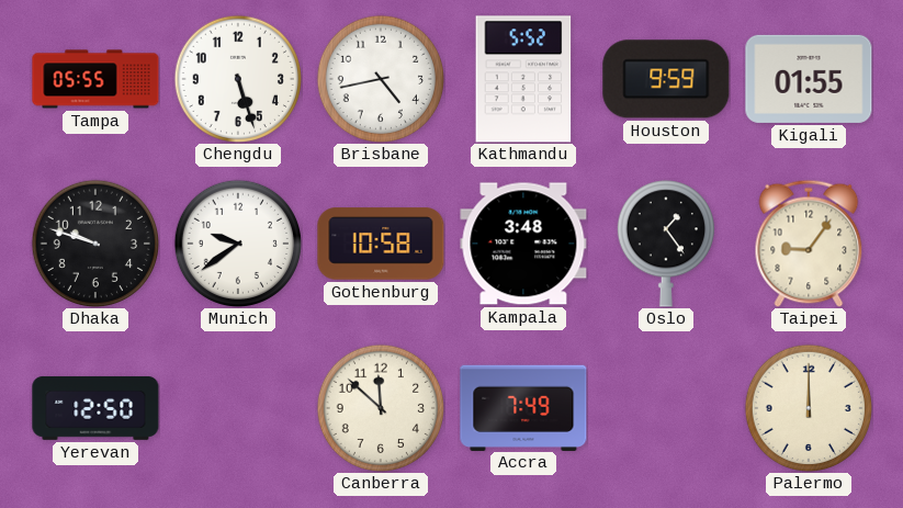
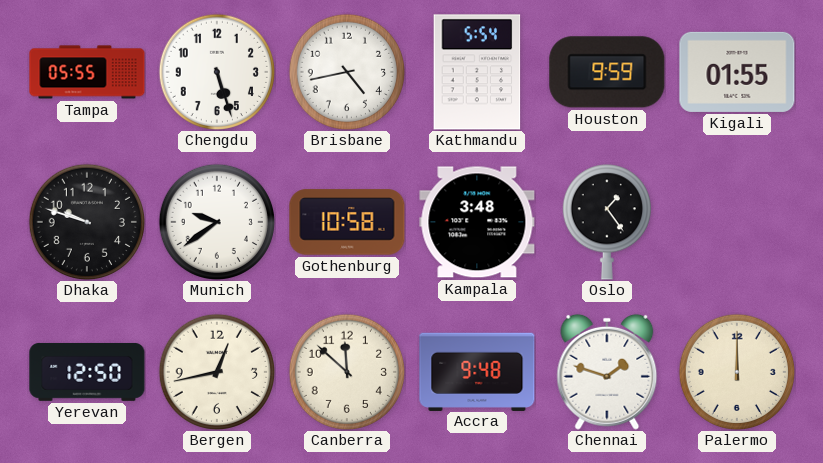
Kathmandu: 5:52 -> 5:54
Taipei: 9:06 -> none
Bergen: none -> 12:43
Accra: 7:49 -> 9:48
Chennai: none -> 1:48
